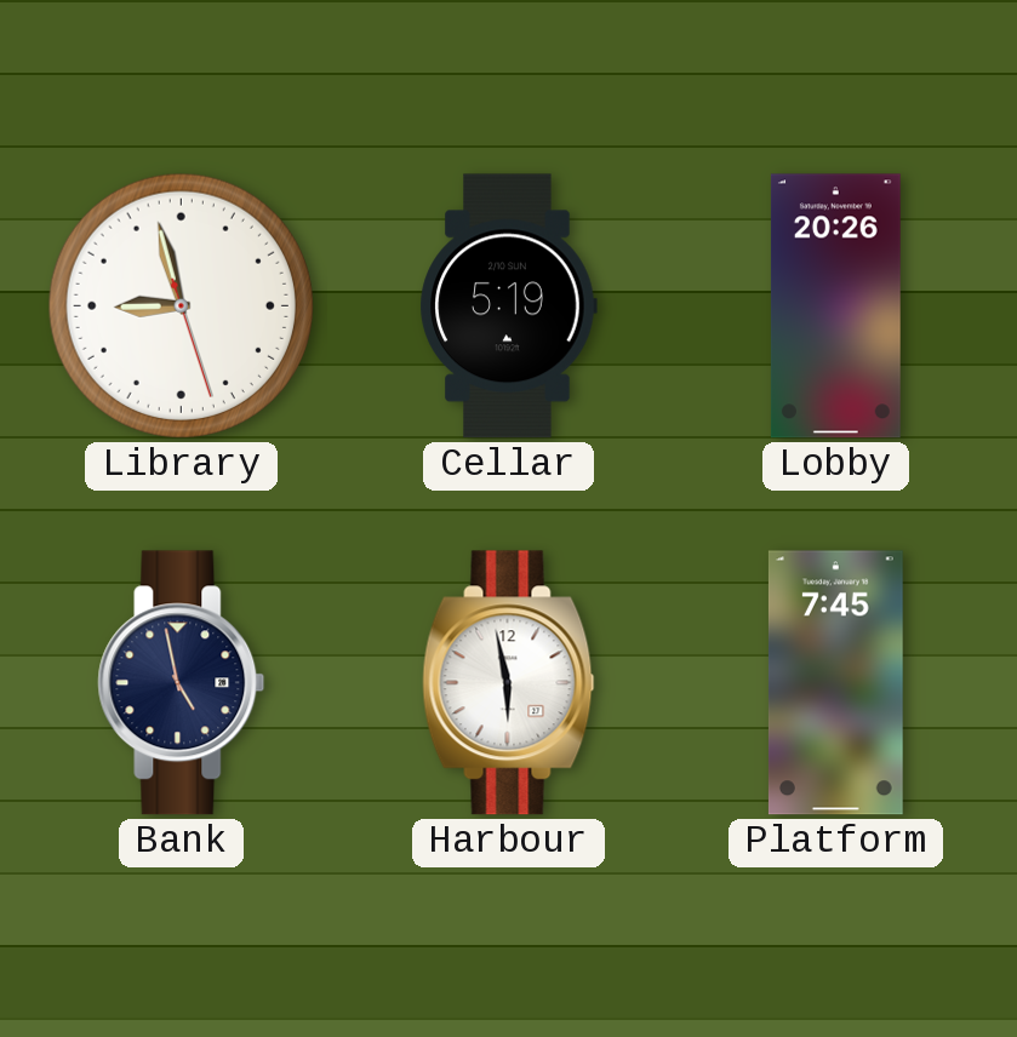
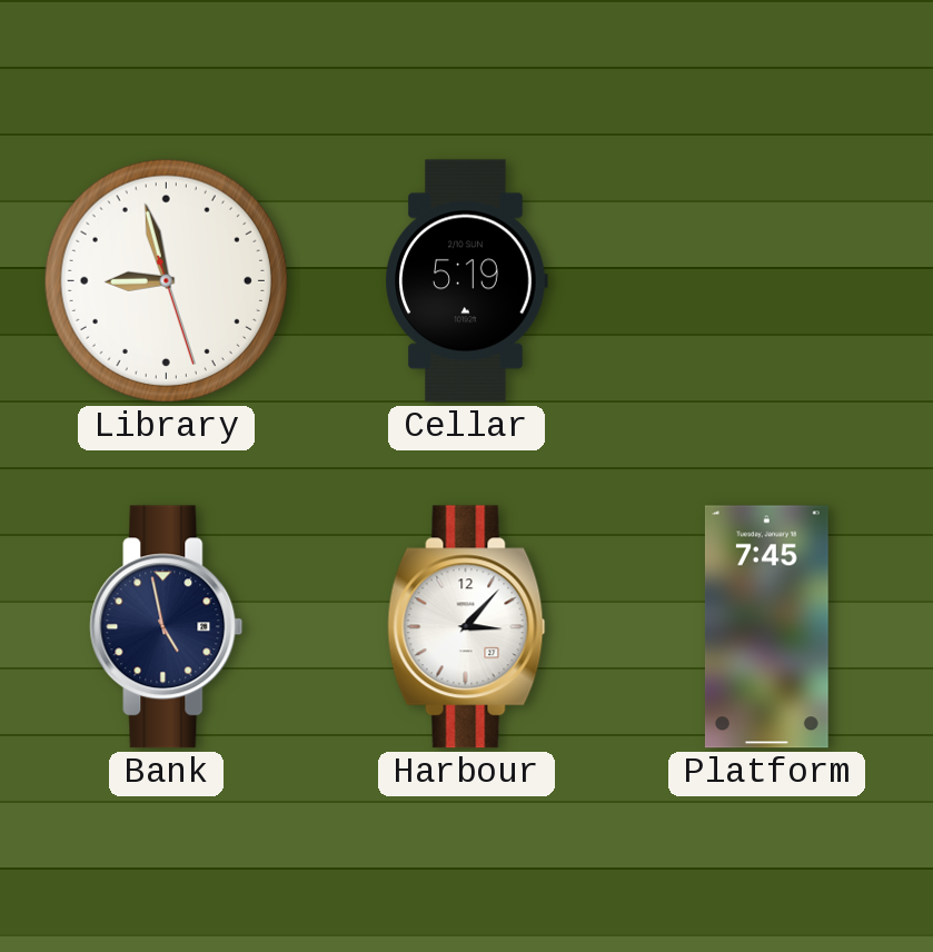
Lobby: 20:26 -> none
Harbour: 5:58 -> 3:07
